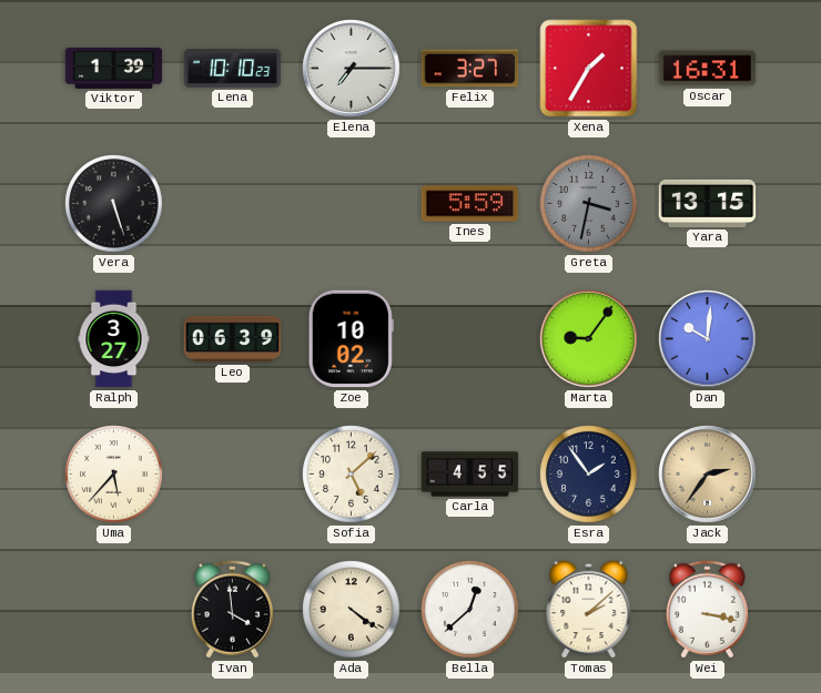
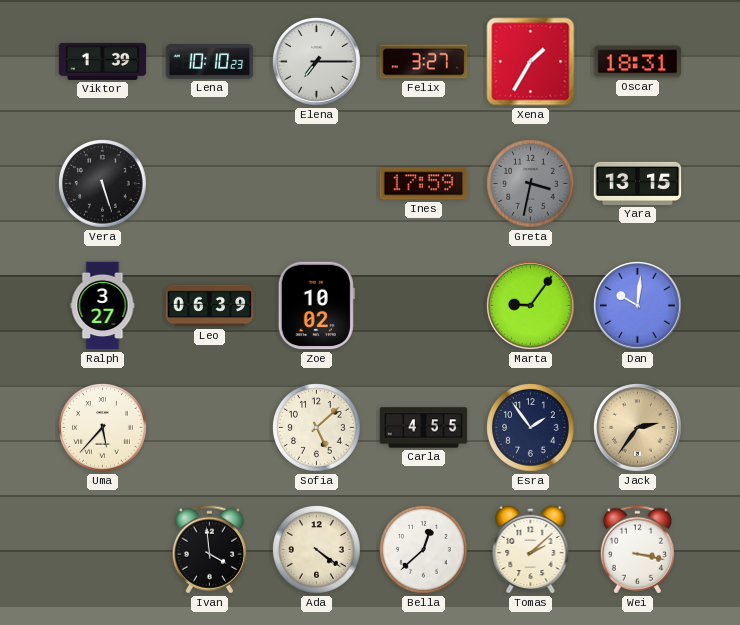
Oscar: 16:31 -> 18:31
Ines: 5:59 -> 17:59
